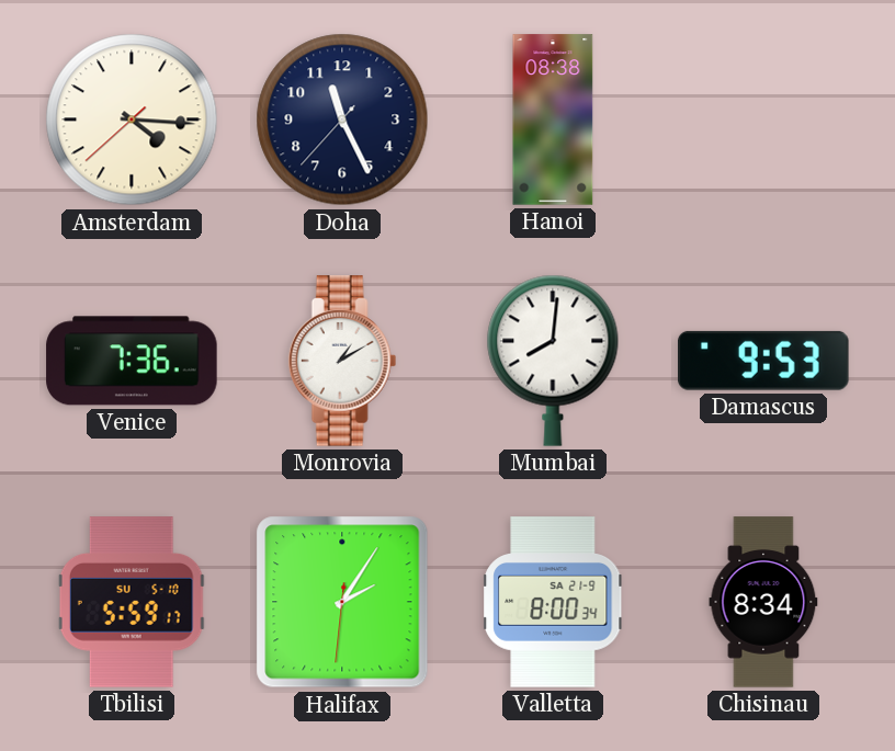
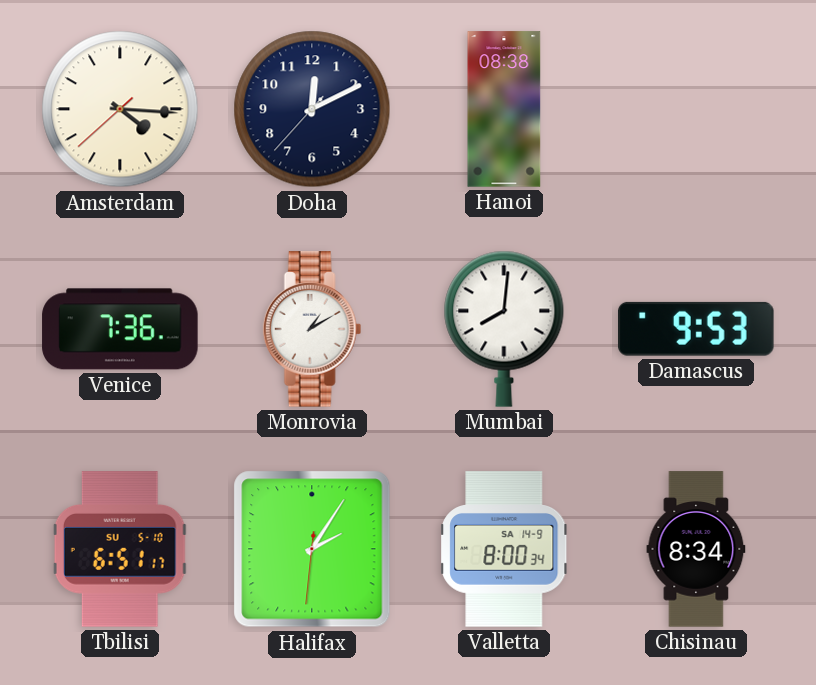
Doha: 11:25 -> 12:10
Tbilisi: 5:59 -> 6:51
Valletta date: SA 21-9 -> SA 14-9
